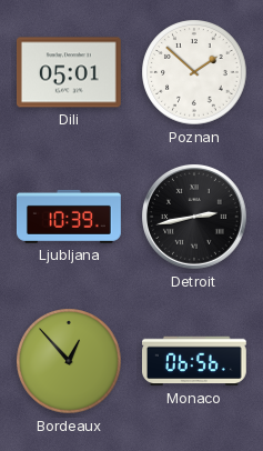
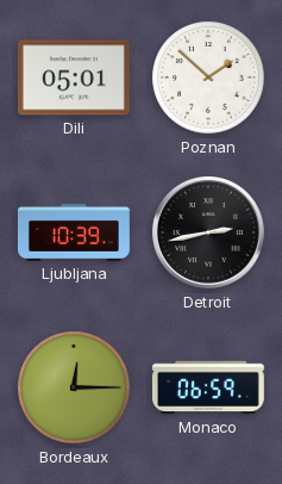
Bordeaux: 12:53 -> 12:15
Monaco: 06:56 -> 06:59
